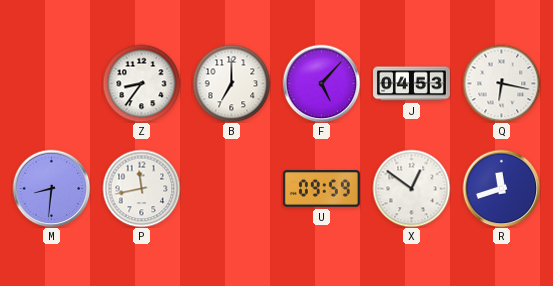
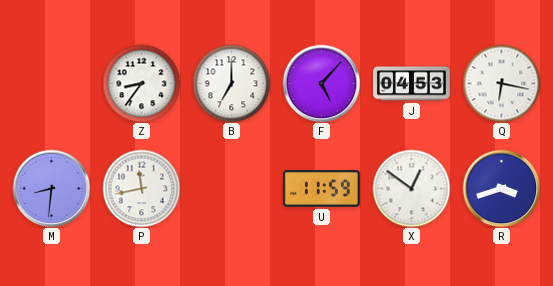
U: 09:59 -> 11:59
R: 11:42 -> 3:42
